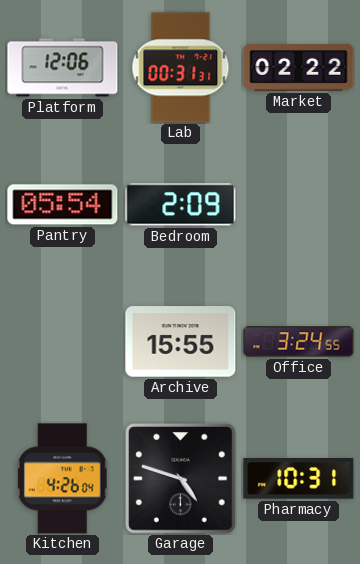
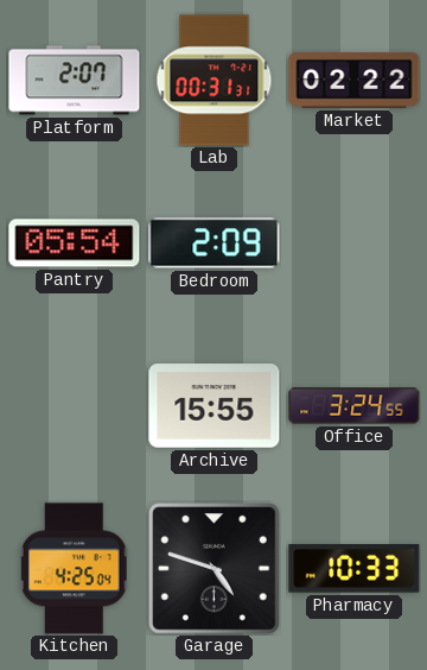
Platform: 12:06 -> 2:07
Kitchen: 4:26 -> 4:25
Pharmacy: 10:31 -> 10:33
